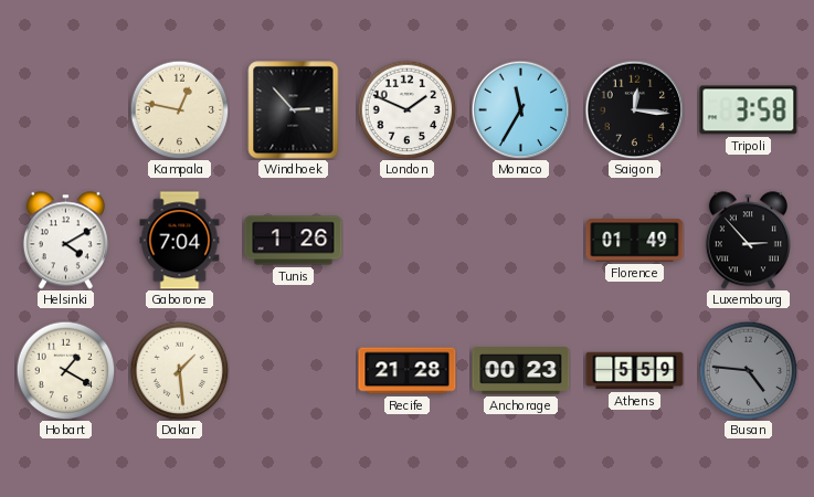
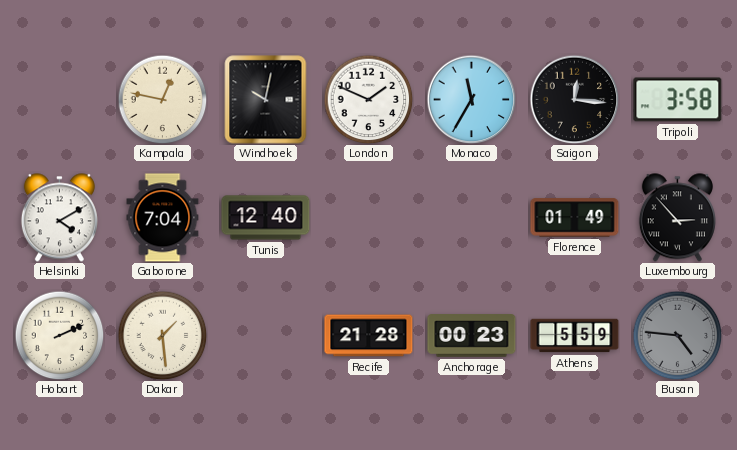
Windhoek: 2:53 -> 10:02
Tunis: 1:26 -> 12:40
Hobart: 1:20 -> 2:11
